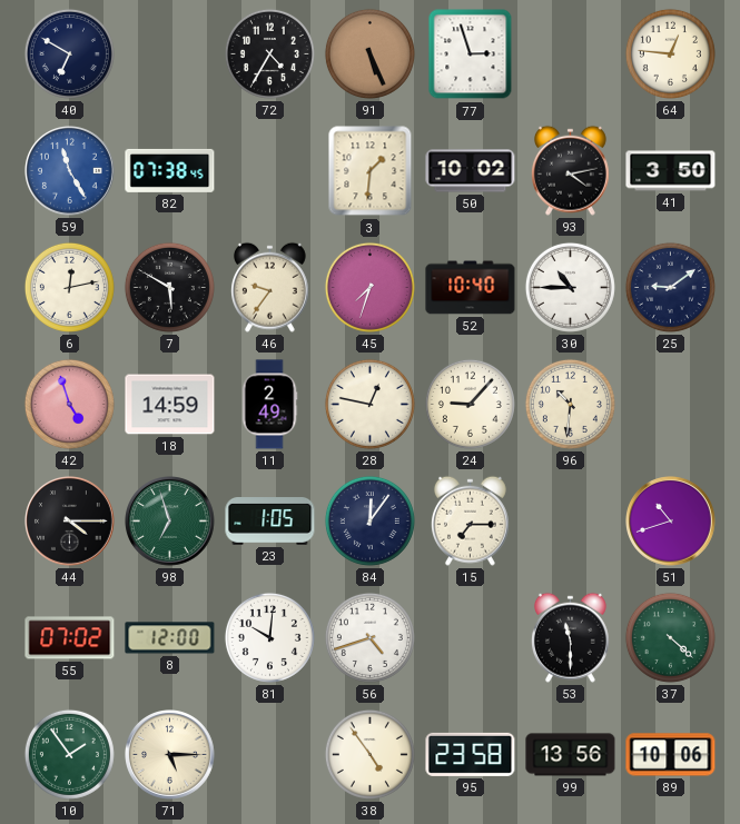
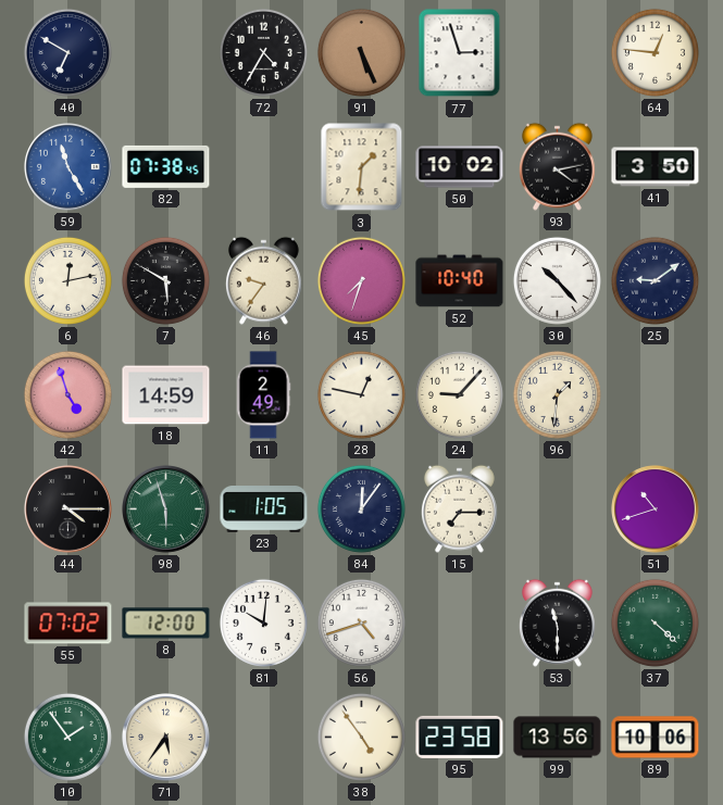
30: 10:45 -> 10:23
96: 10:31 -> 1:31
98: 6:57 -> 5:57
71: 5:15 -> 5:36
